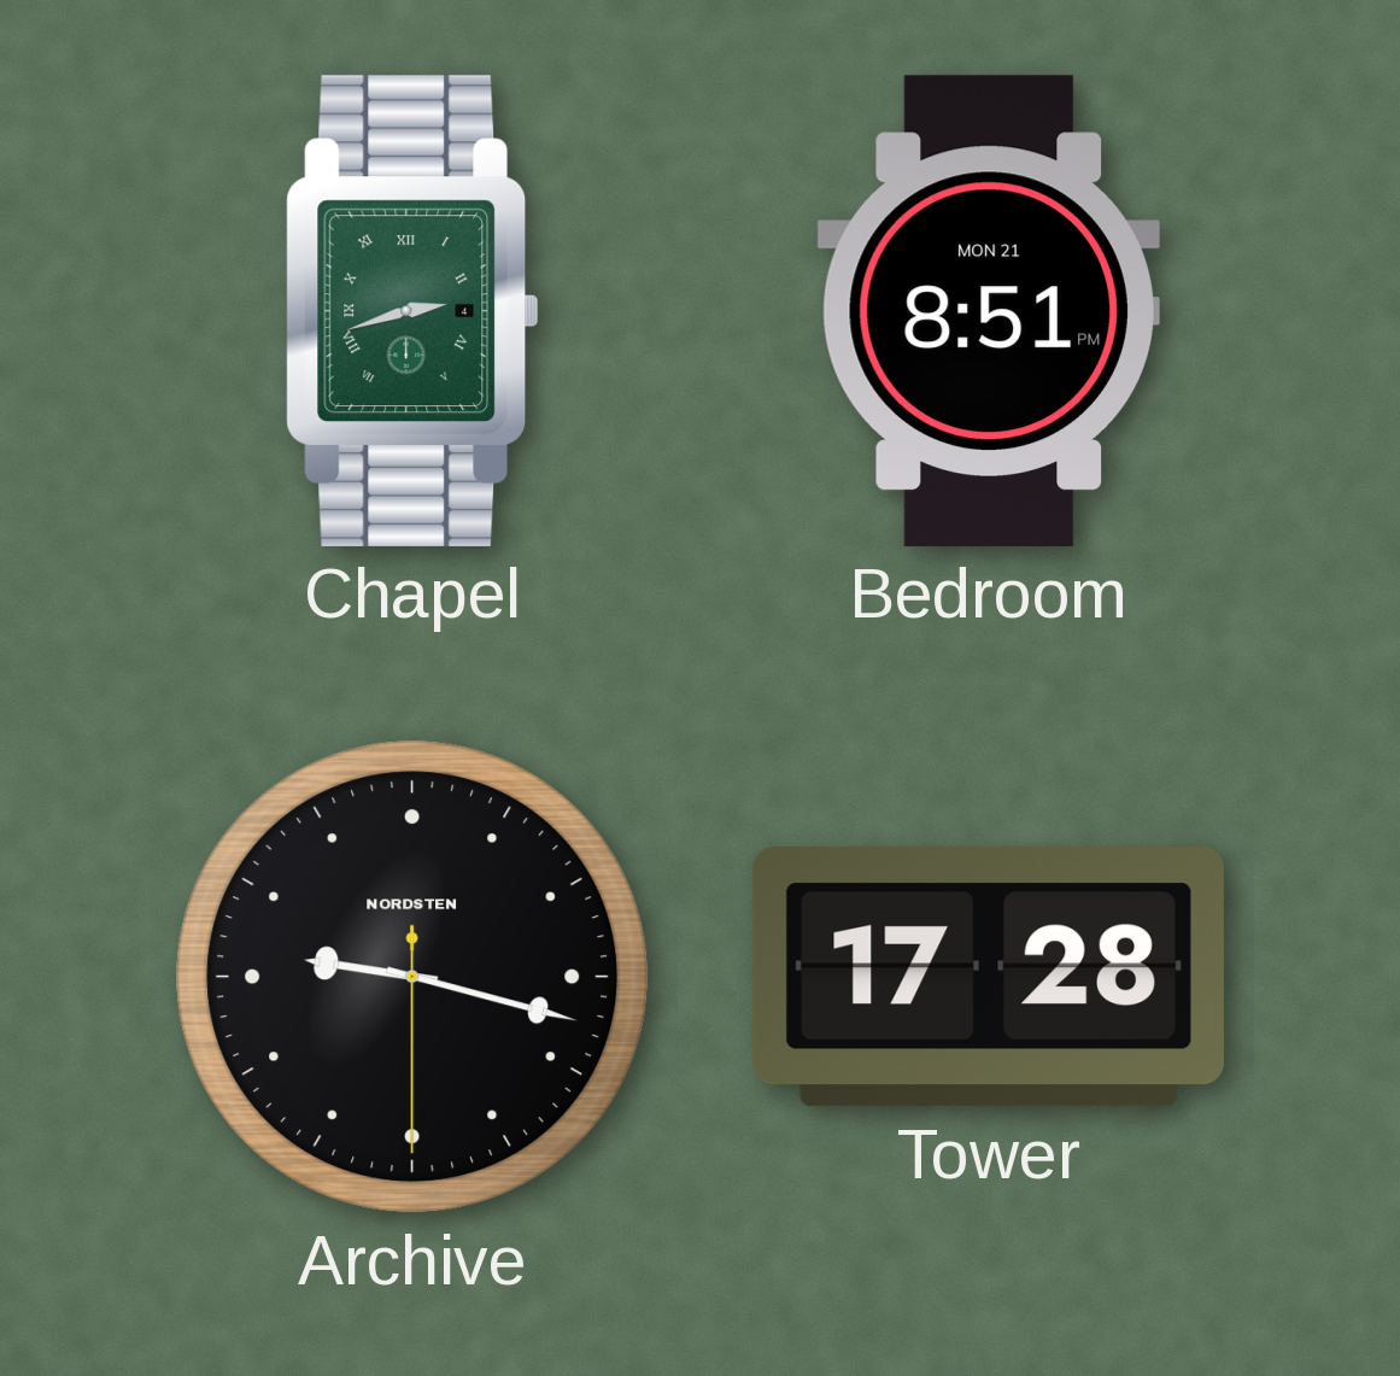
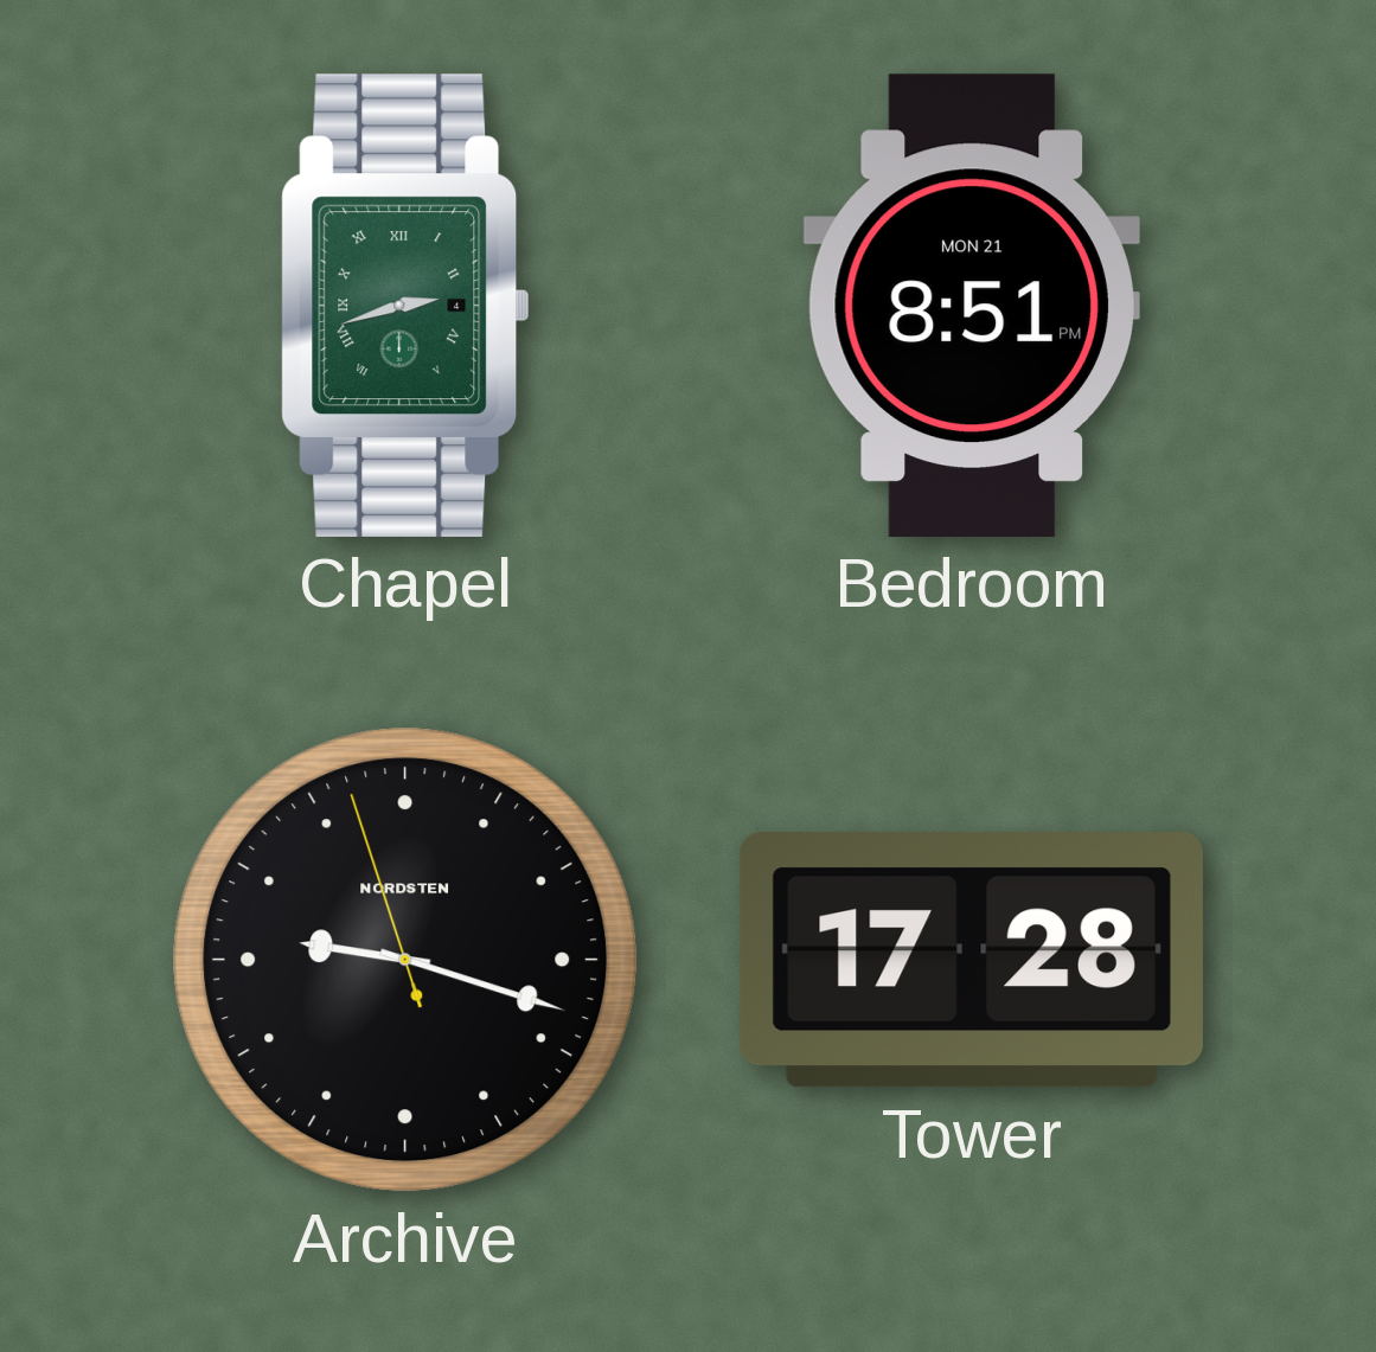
Archive: 9:17:30 -> 9:17:57
